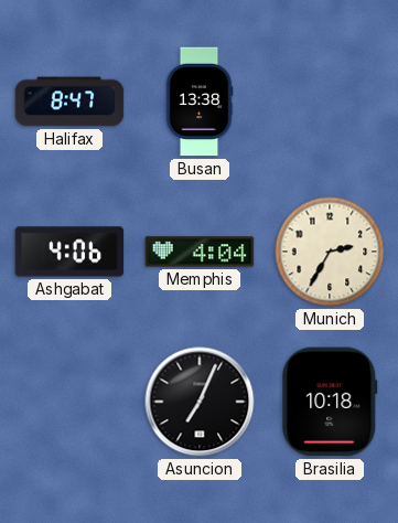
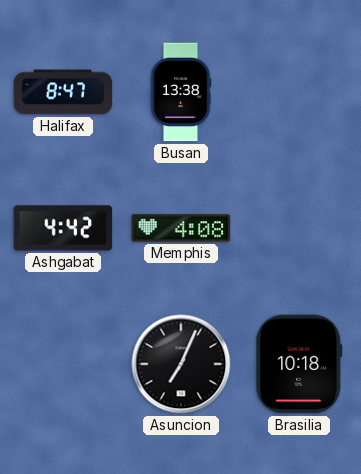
Ashgabat: 4:06 -> 4:42
Memphis: 4:04 -> 4:08
Munich: 2:35 -> none
